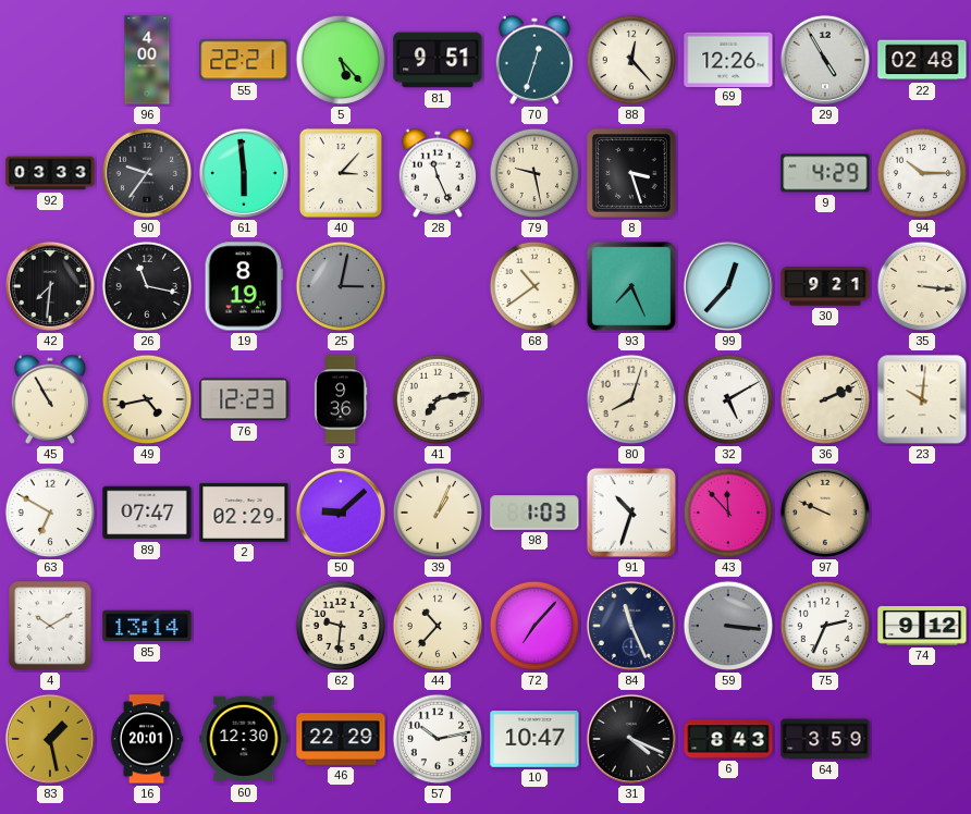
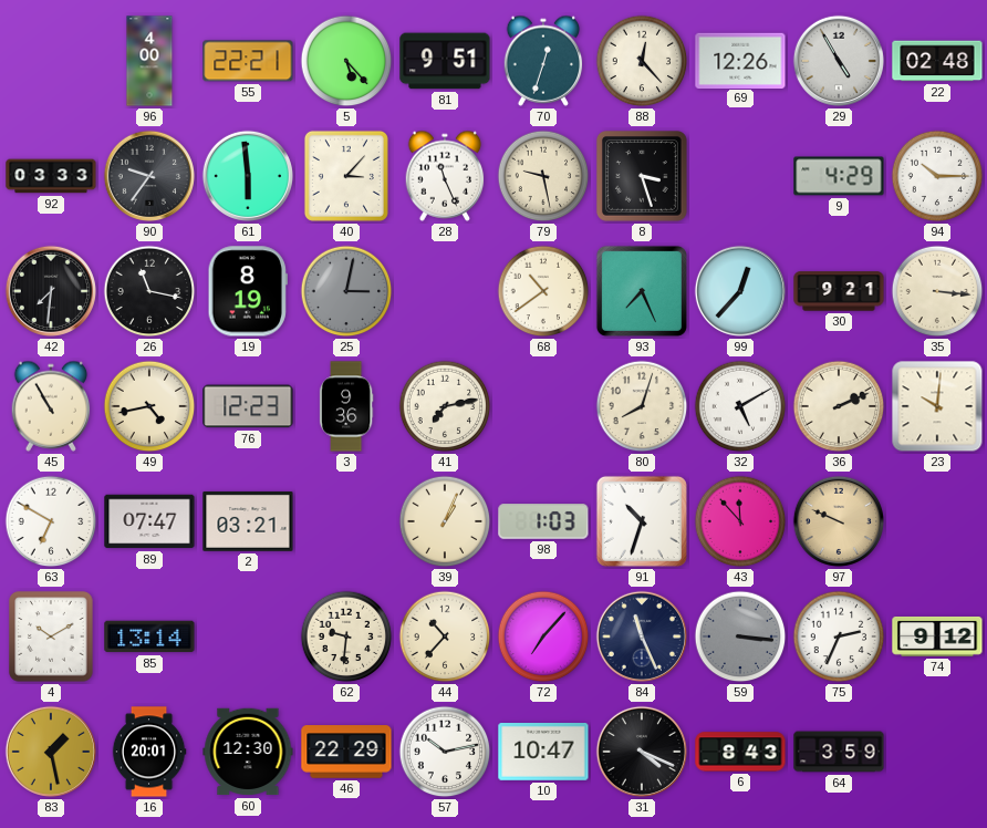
2: 02:29 -> 03:21
50: 9:08 -> none
